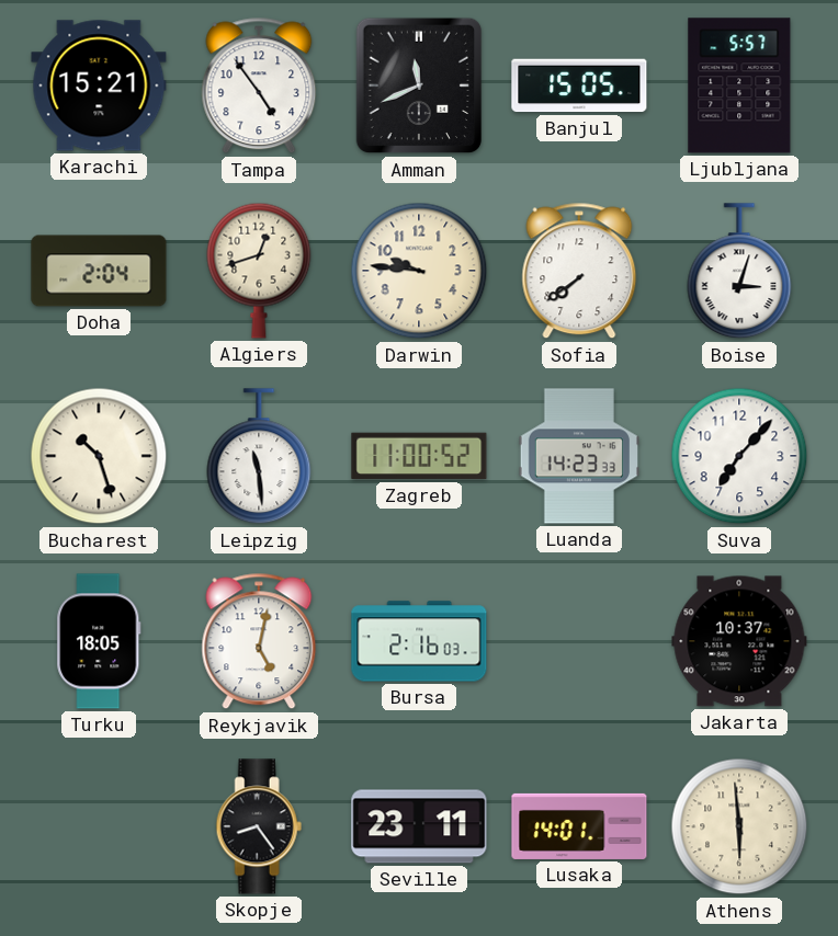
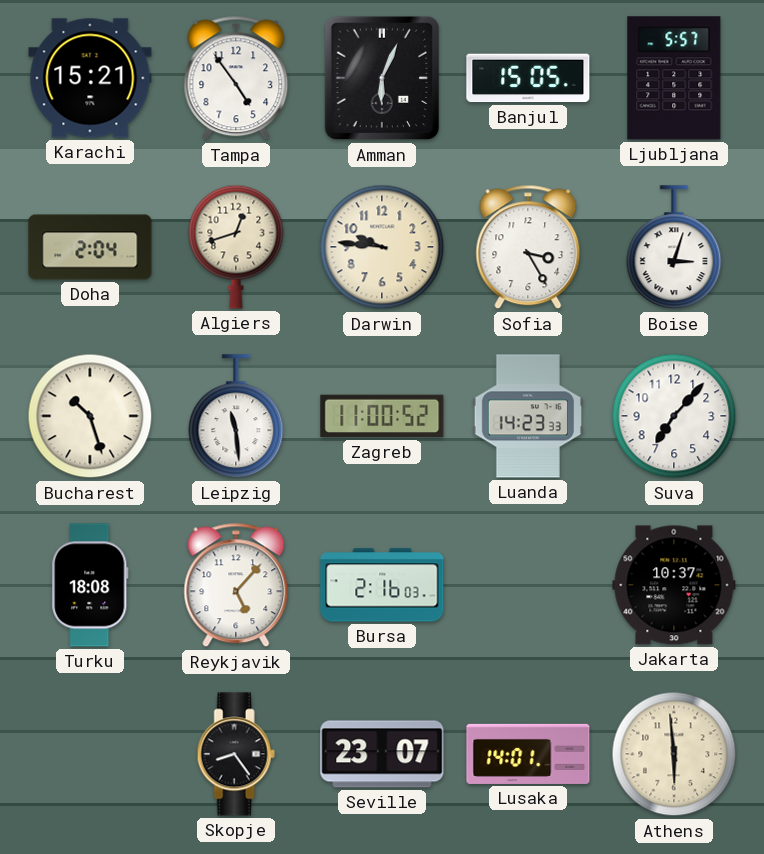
Amman: 11:41 -> 6:04
Sofia: 7:39 -> 3:25
Turku: 18:05 -> 18:08
Reykjavik: 5:02 -> 5:07
Seville: 23:11 -> 23:07
